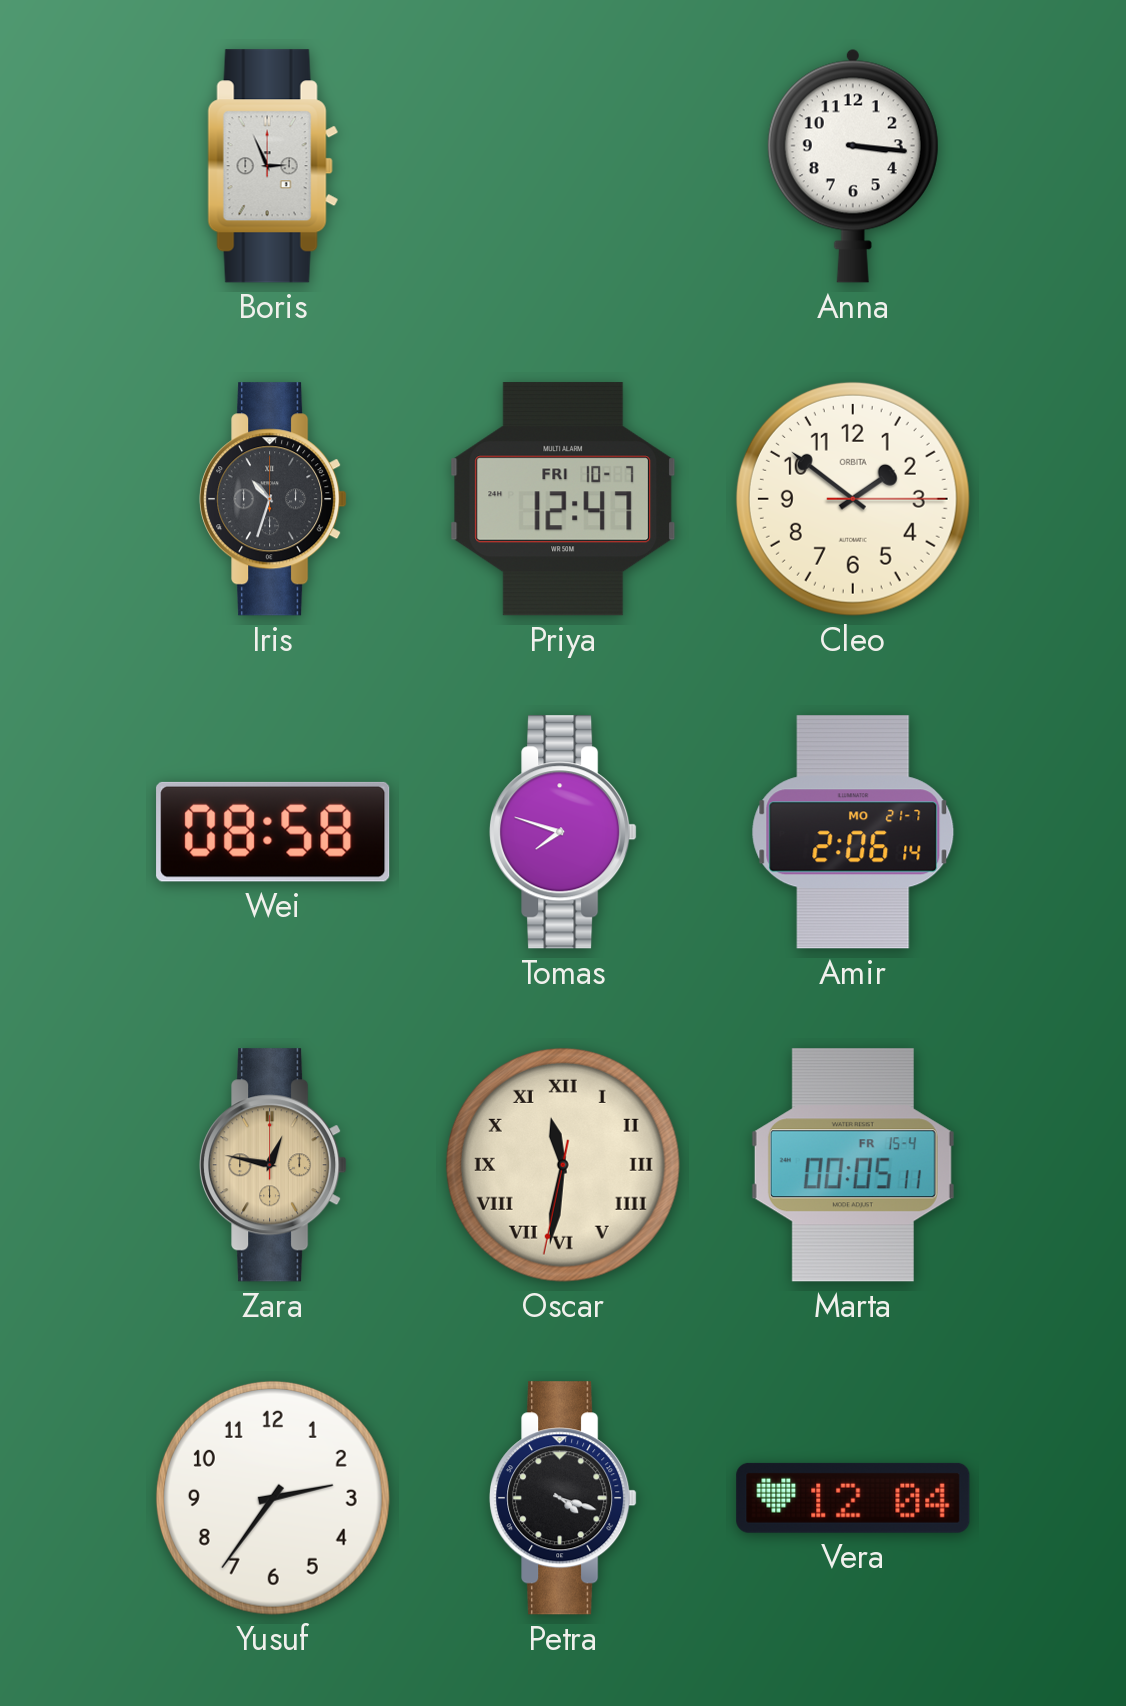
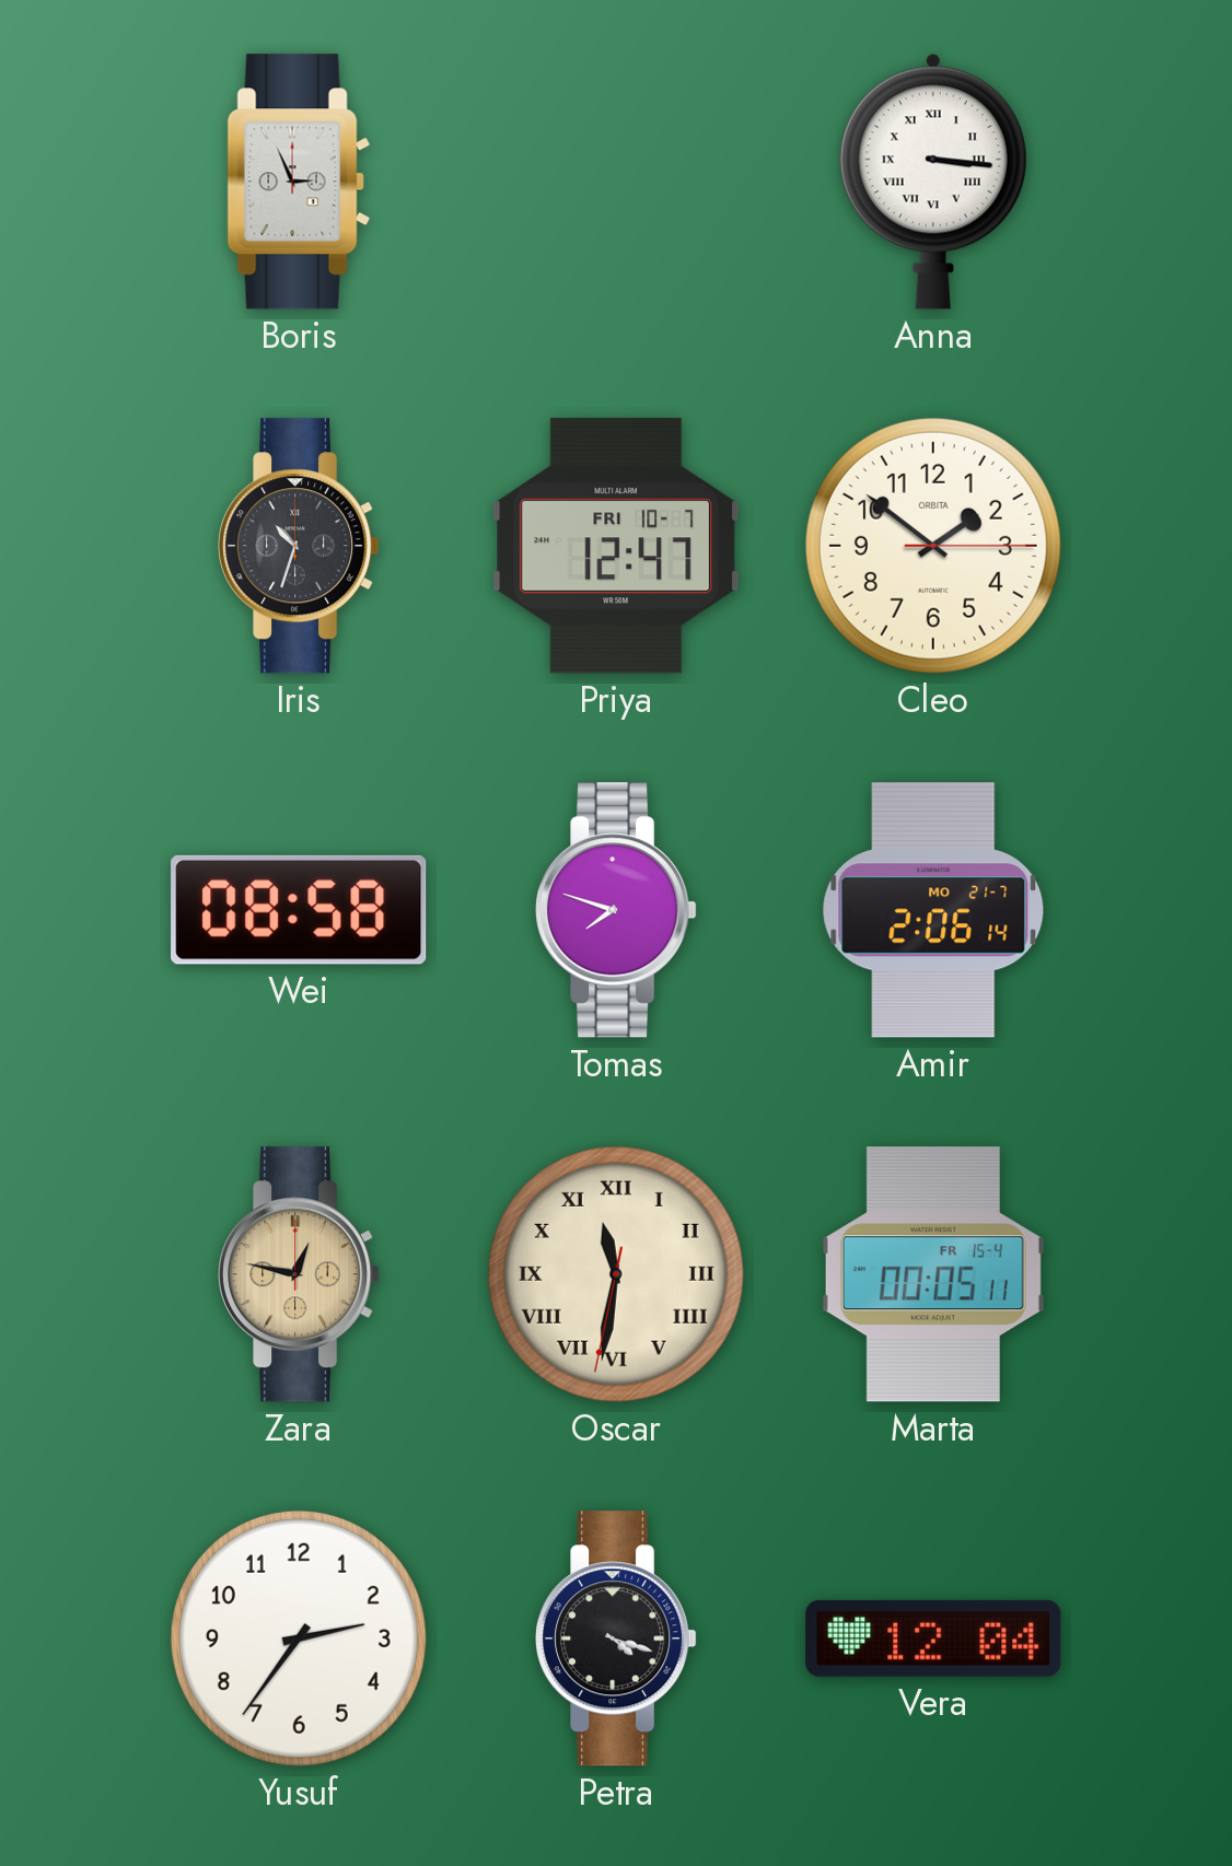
Anna numerals: Arabic -> Roman
